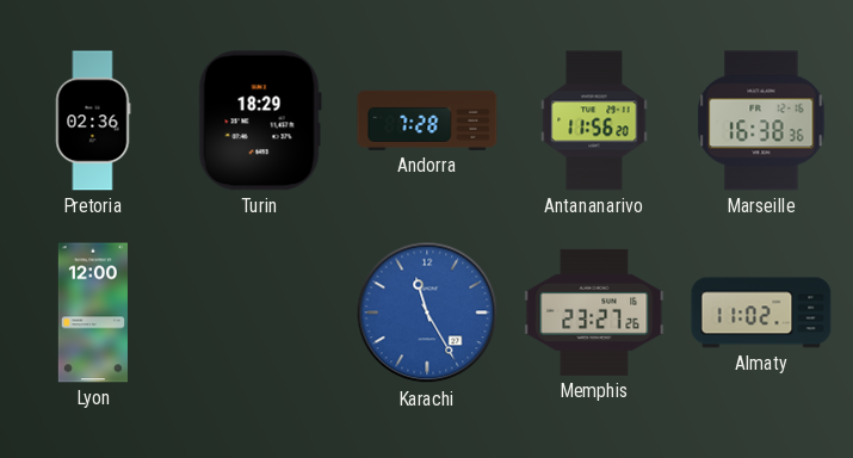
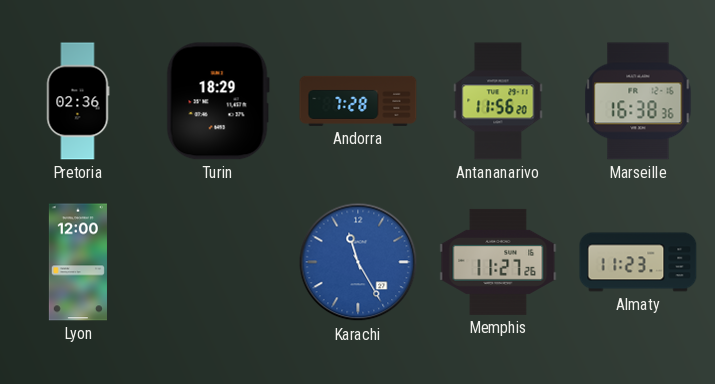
Memphis: 23:27 -> 11:27
Almaty: 11:02 -> 11:23
